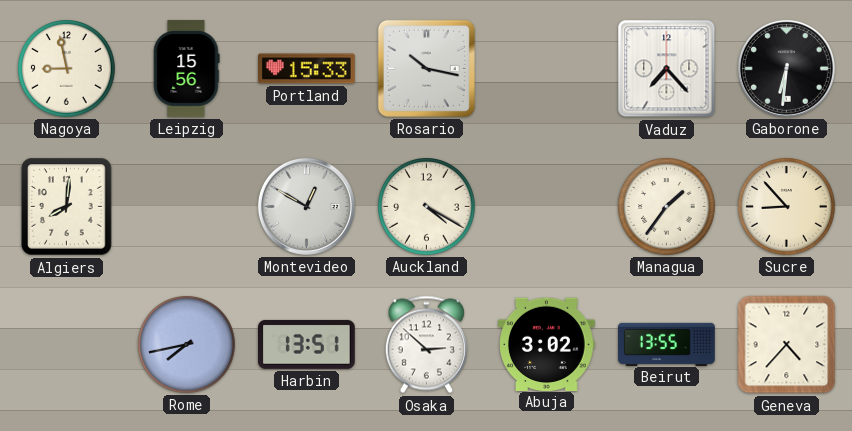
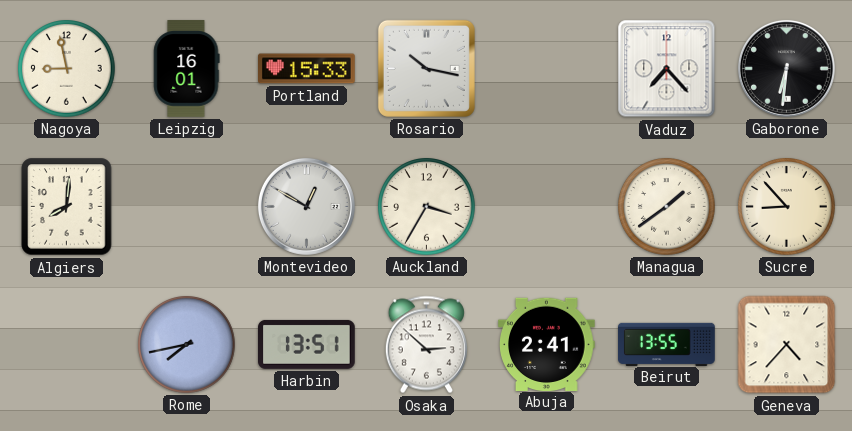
Leipzig: 15:56 -> 16:01
Auckland: 4:20 -> 3:35
Managua: 1:36 -> 1:39
Abuja: 3:02 -> 2:41
